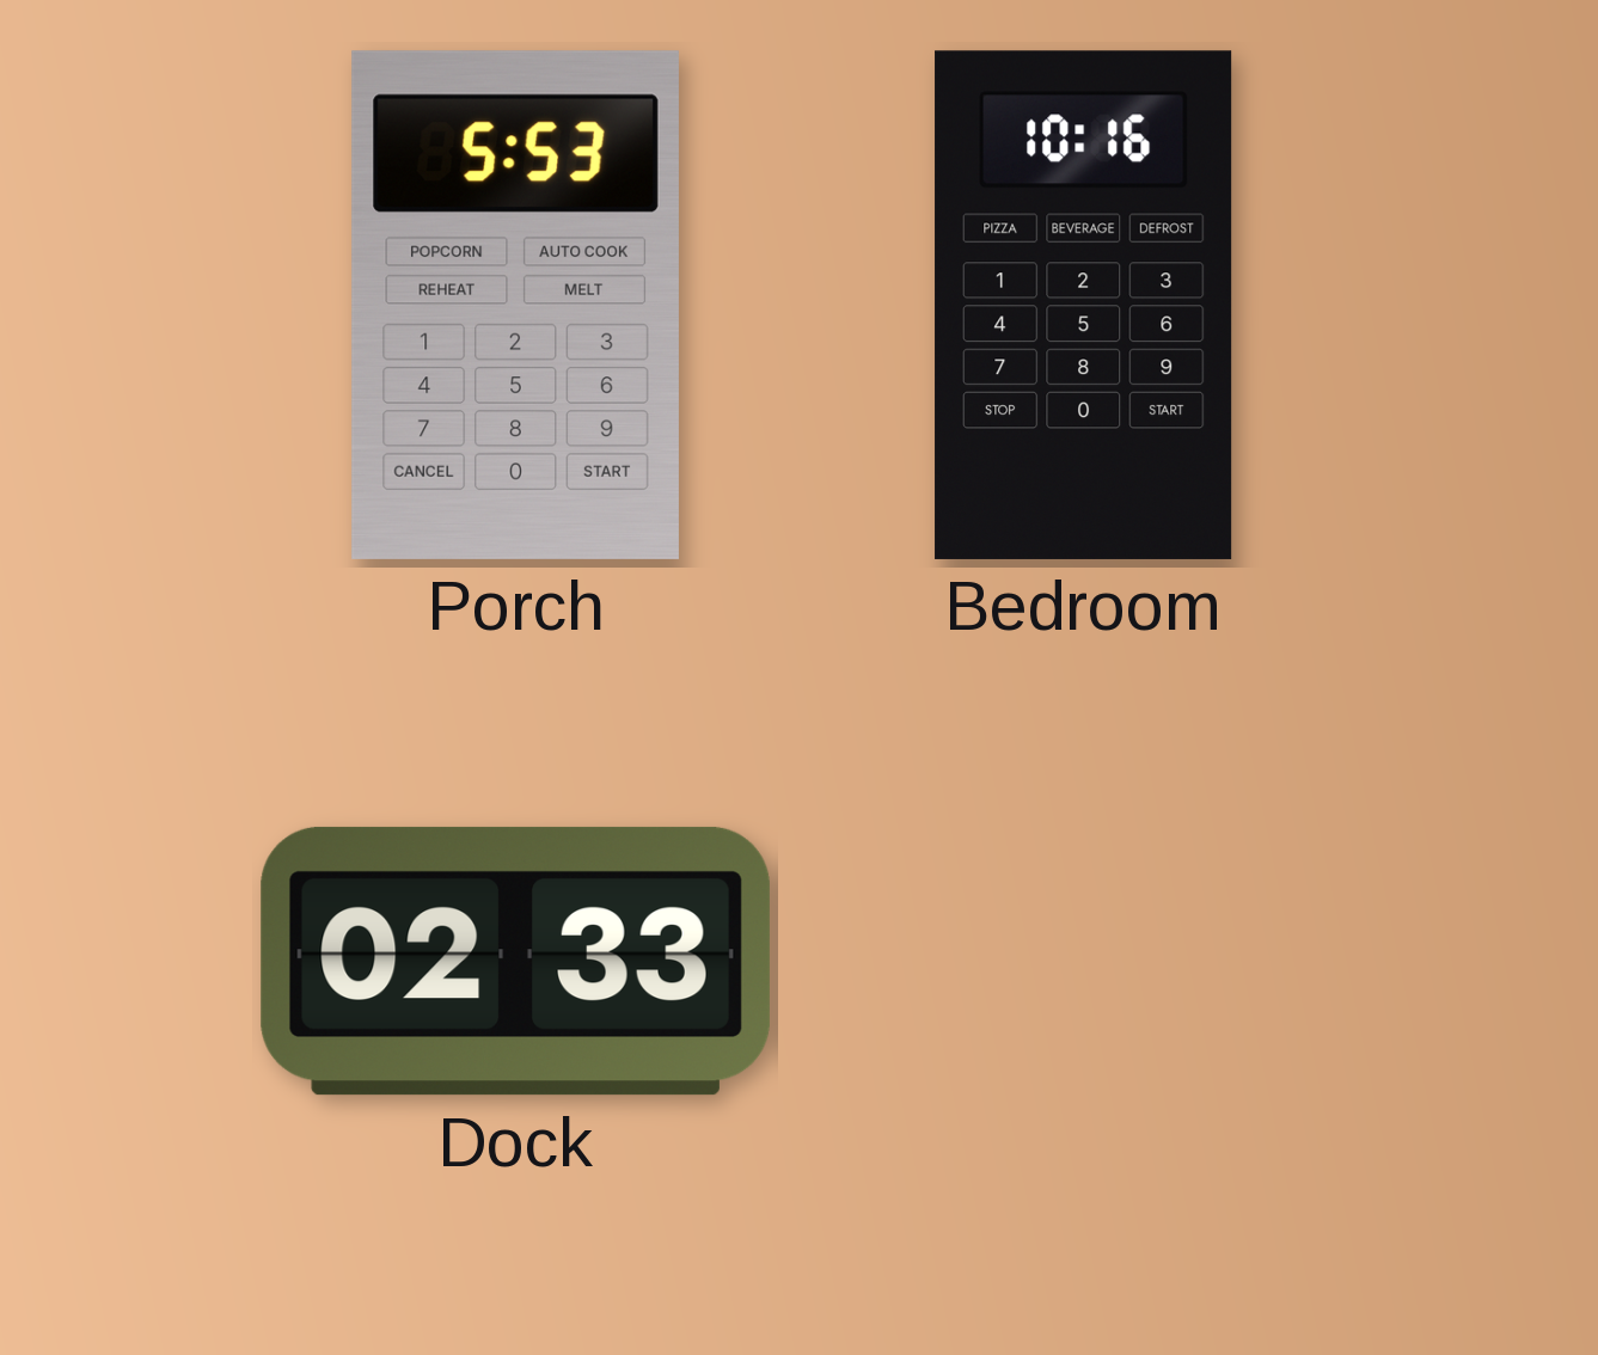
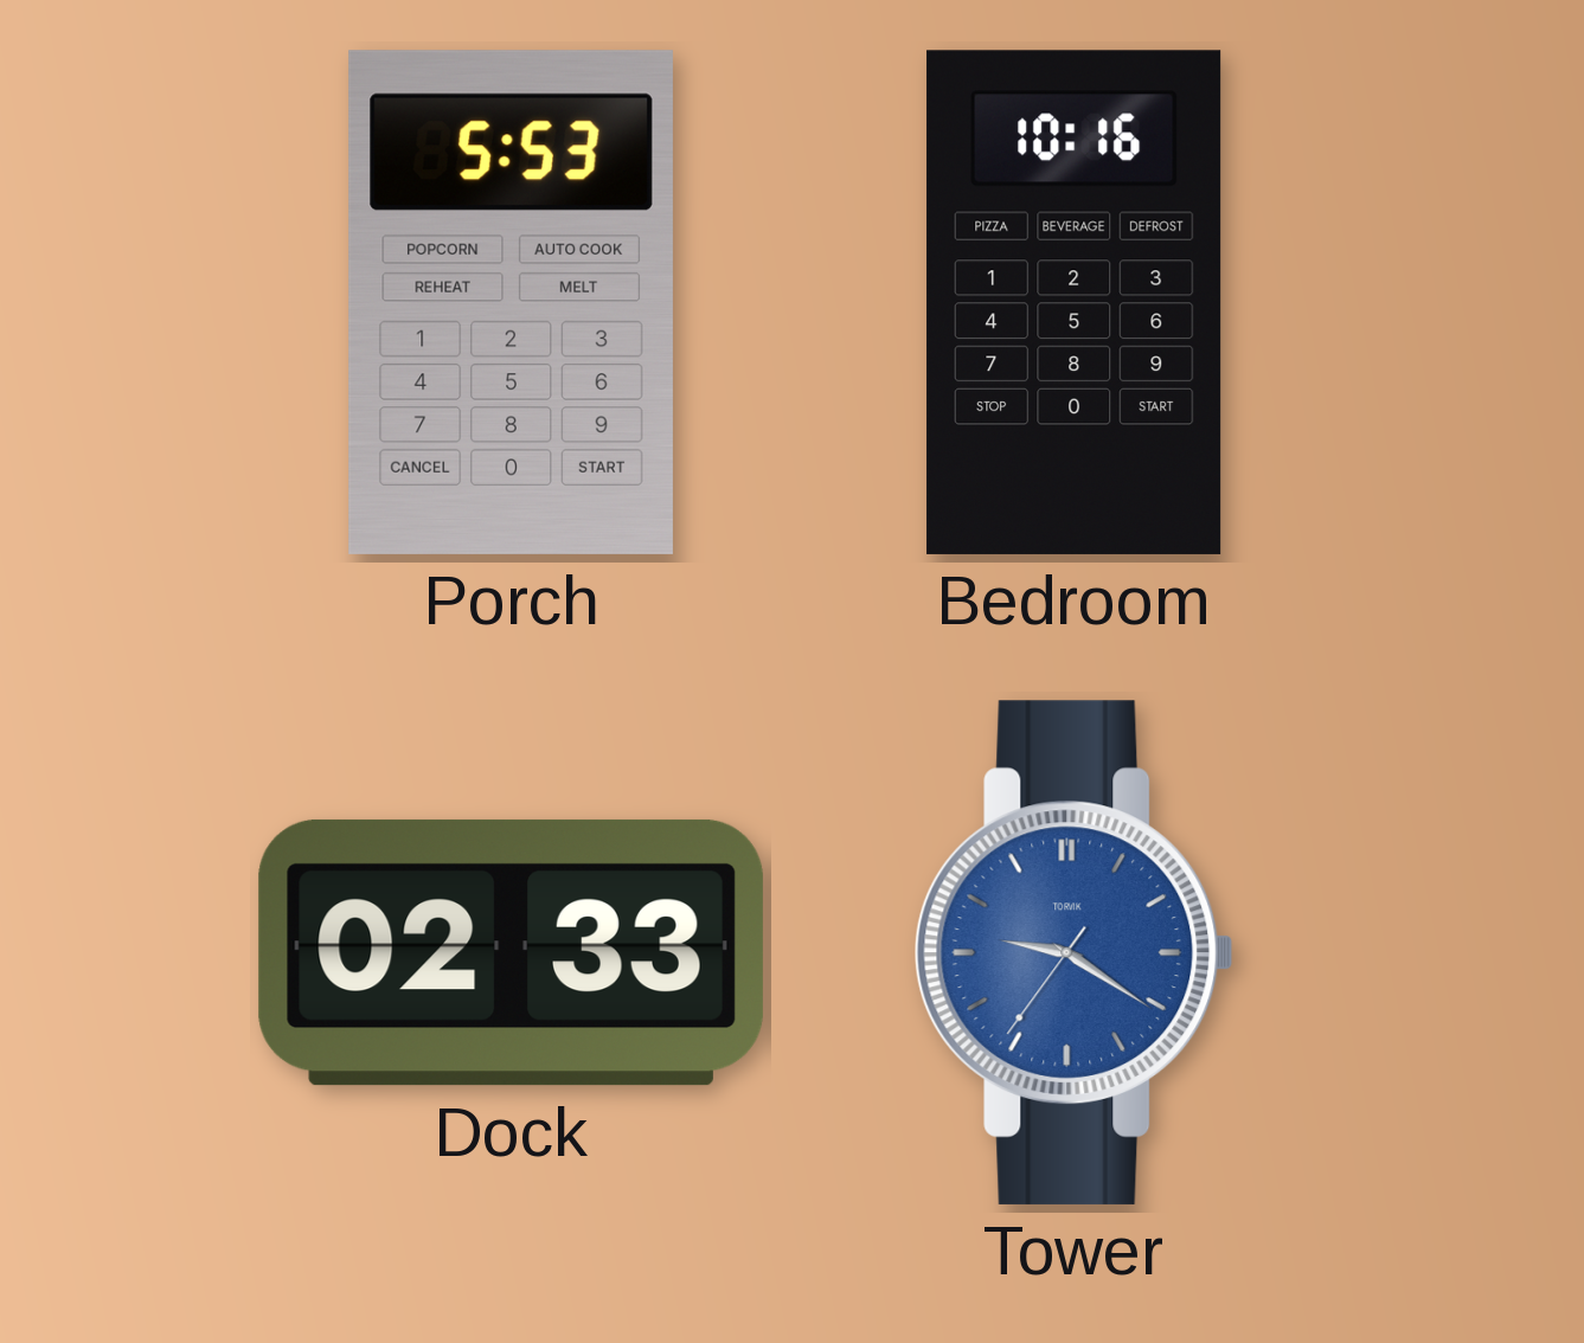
Tower: none -> 9:20
